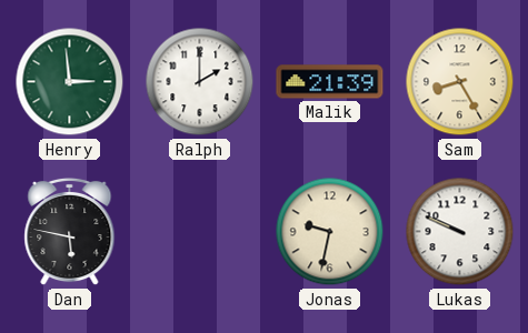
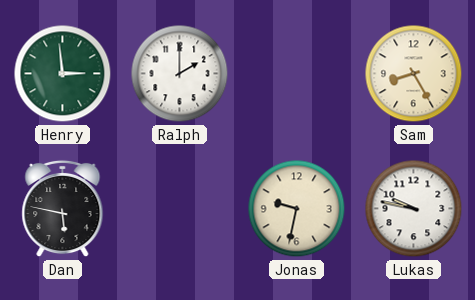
Malik: 21:39 -> none
Lukas: 9:49 -> 9:47
